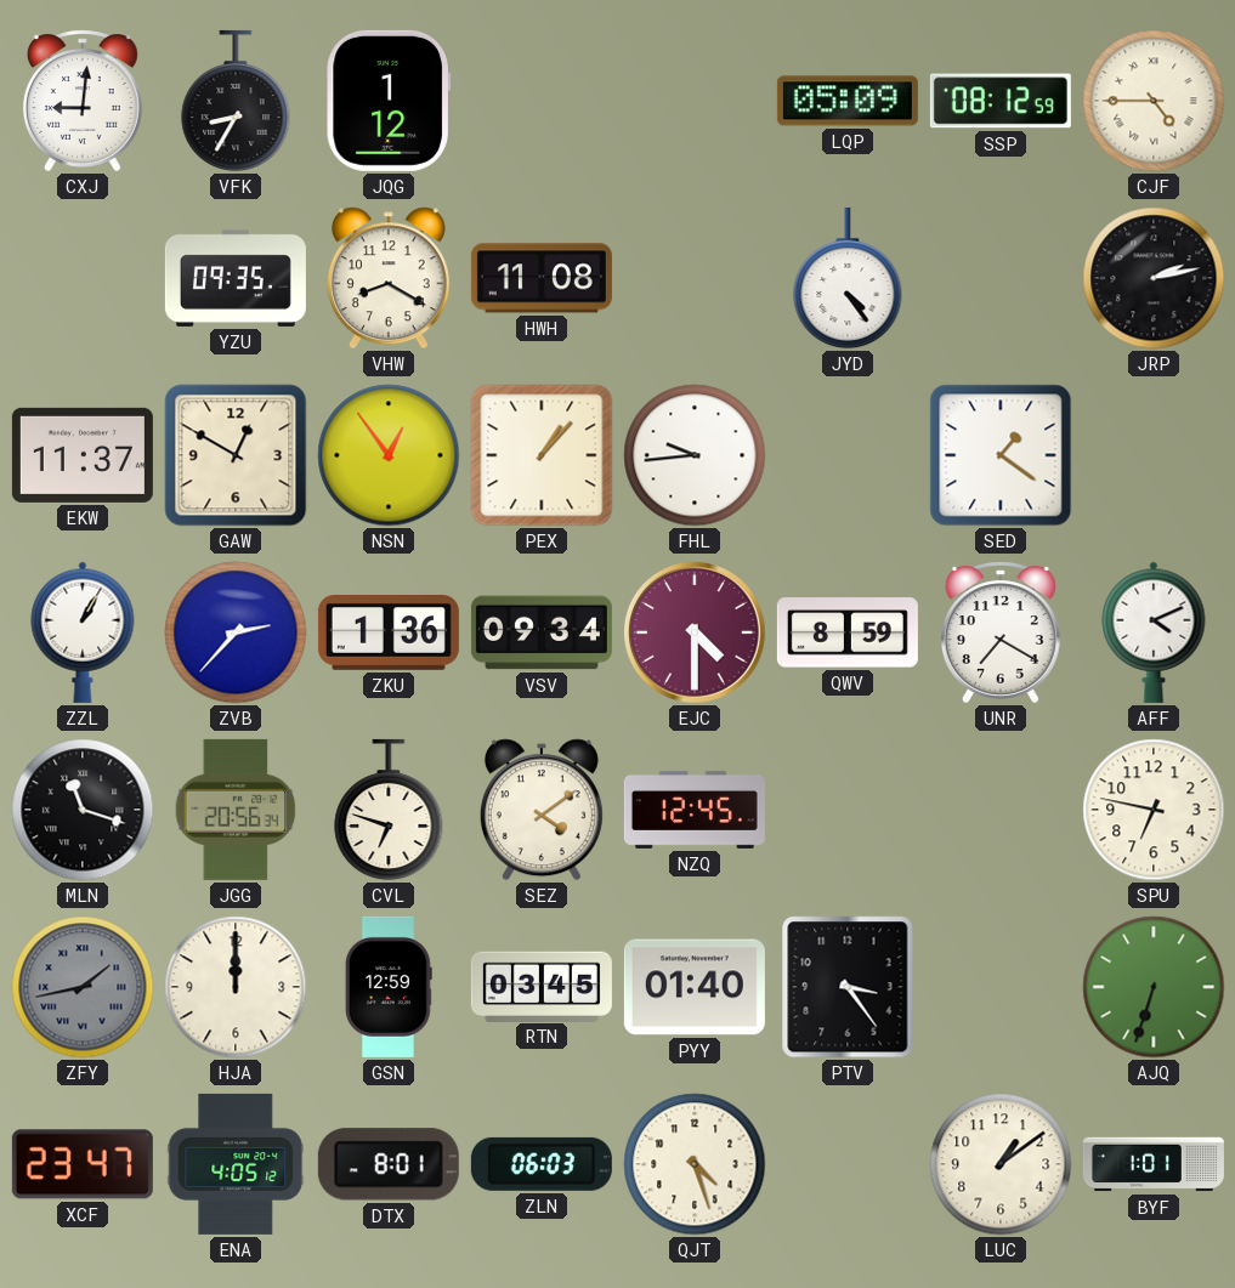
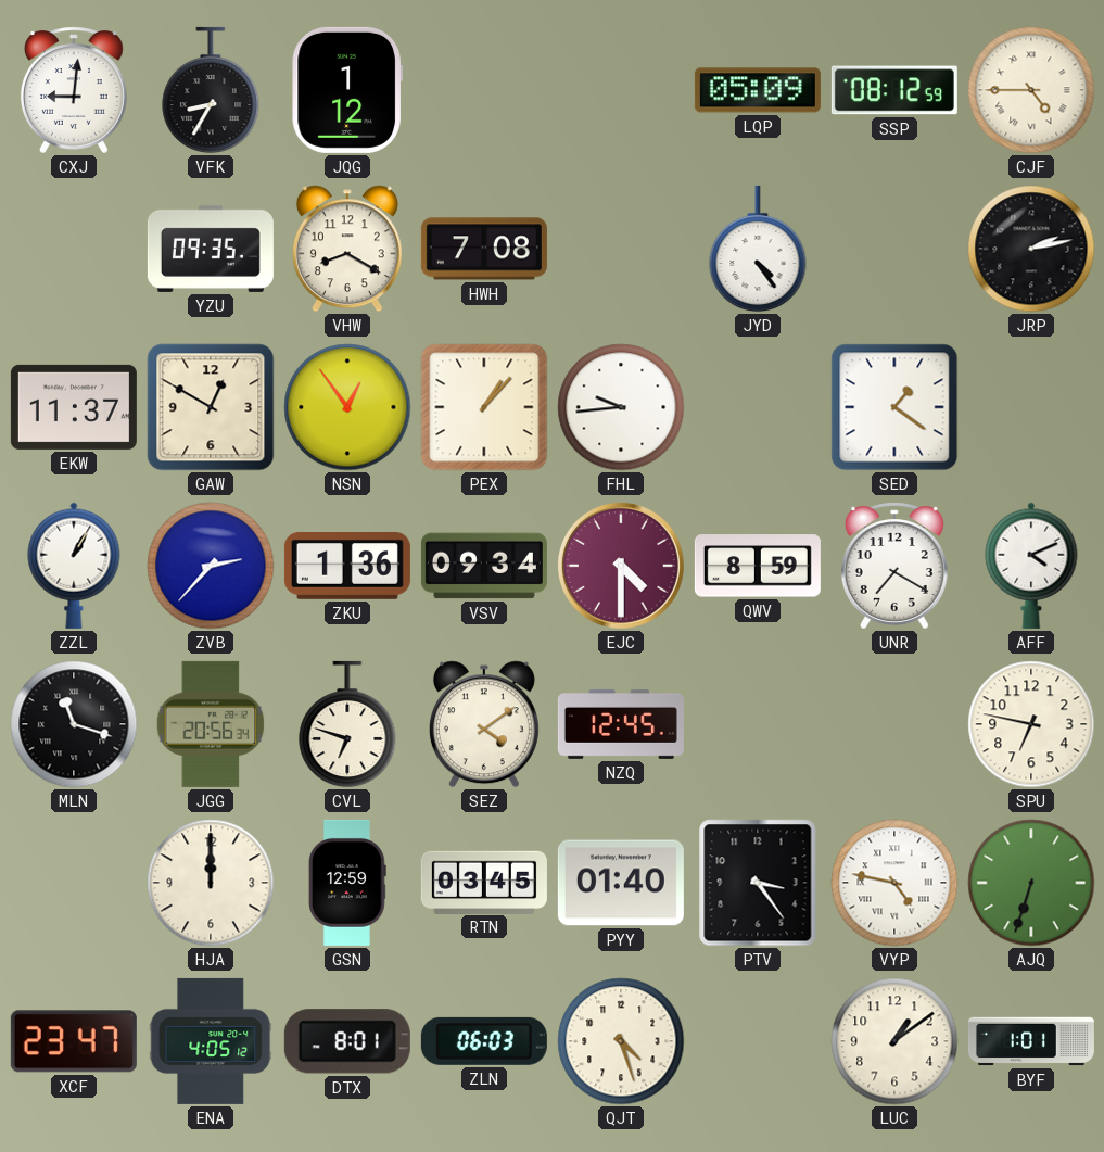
HWH: 11:08 -> 7:08
ZFY: 1:43 -> none
VYP: none -> 4:47
